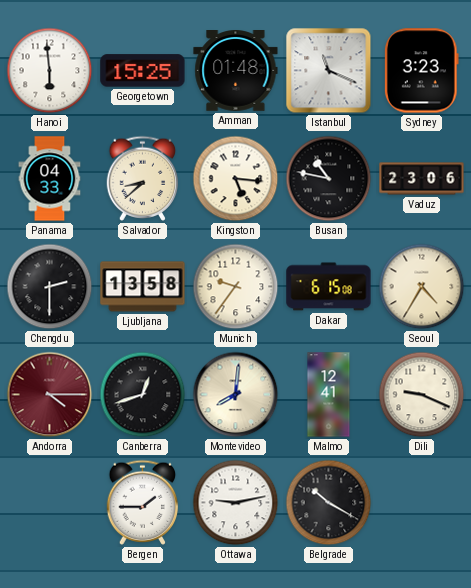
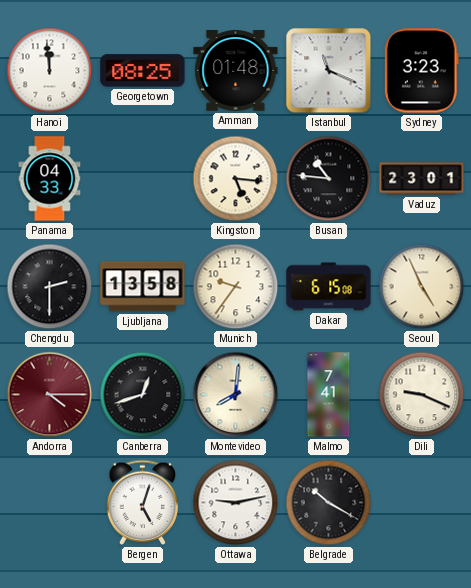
Hanoi: 5:59 -> 11:59
Georgetown: 15:25 -> 08:25
Salvador: 8:38 -> none
Busan: 10:47 -> 10:46
Vaduz: 23:06 -> 23:01
Seoul: 4:35 -> 4:56
Malmo: 12:41 -> 7:41
Bergen: 1:45 -> 5:03
